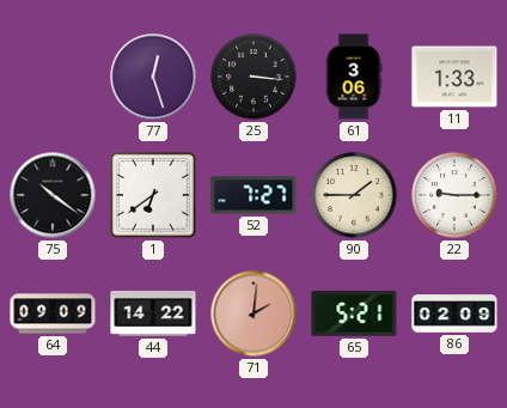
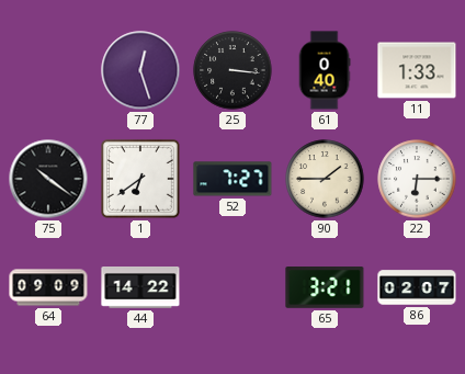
61: 3:06 -> 0:40
22: 9:15 -> 6:15
71: 2:01 -> none
65: 5:21 -> 3:21
86: 02:09 -> 02:07
